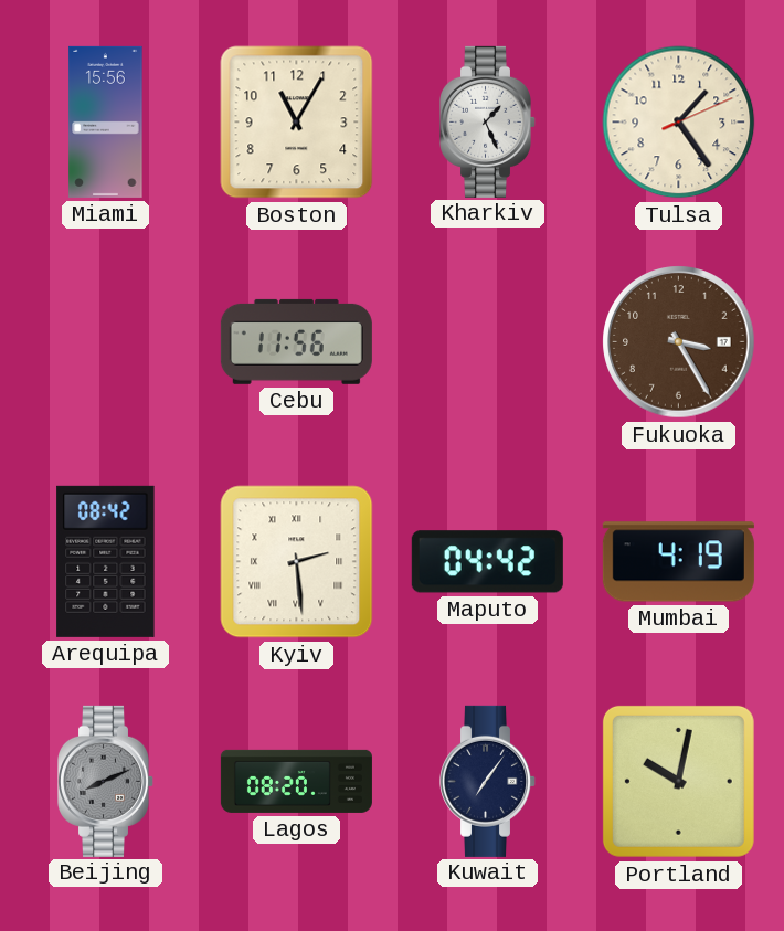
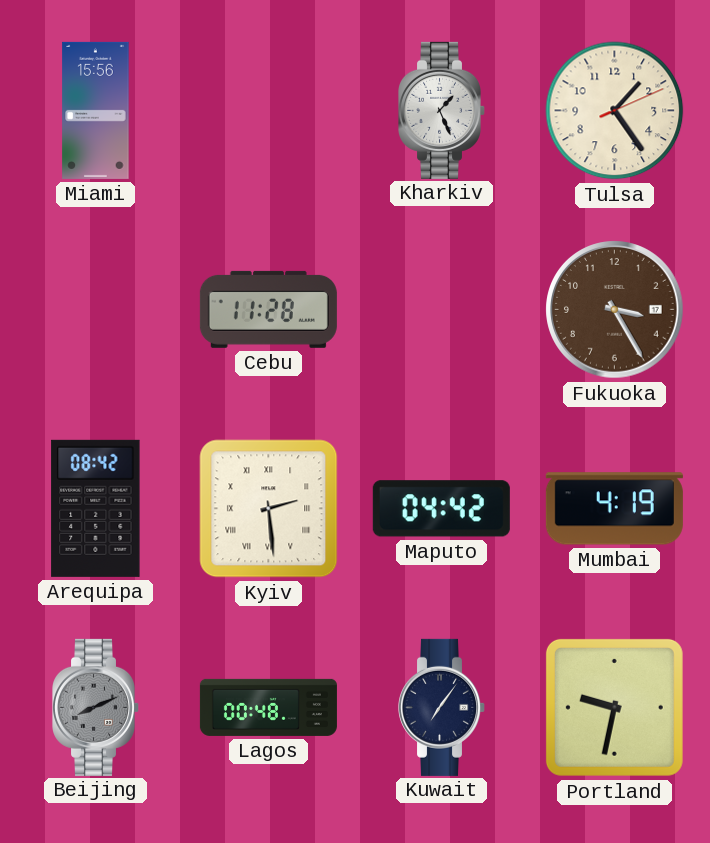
Boston: 11:05 -> none
Cebu: 11:56 -> 11:28
Lagos: 08:20 -> 00:48
Portland: 10:02 -> 9:32
